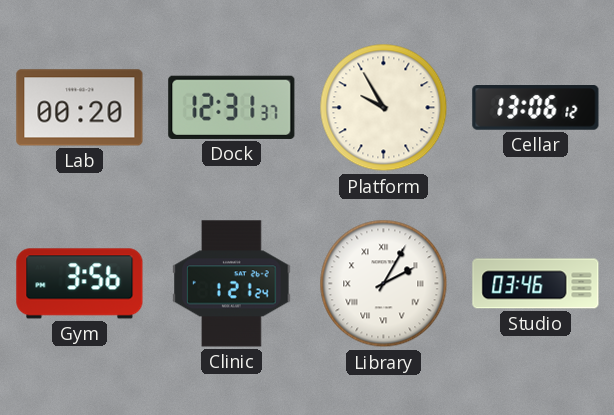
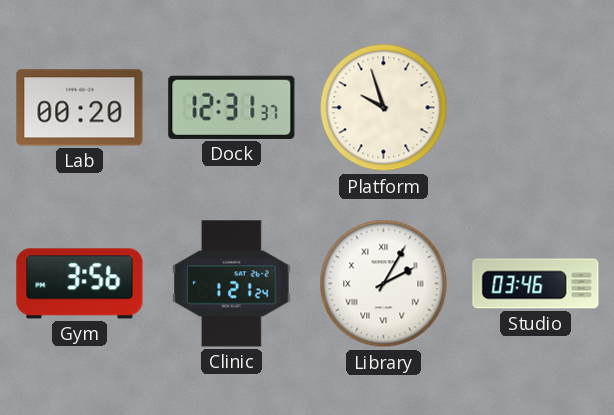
Platform: 9:55 -> 9:57
Cellar: 13:06 -> none
